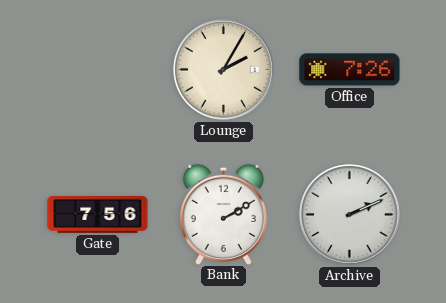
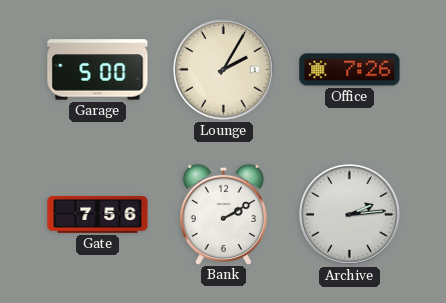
Garage: none -> 5:00
Archive: 2:11 -> 2:14
